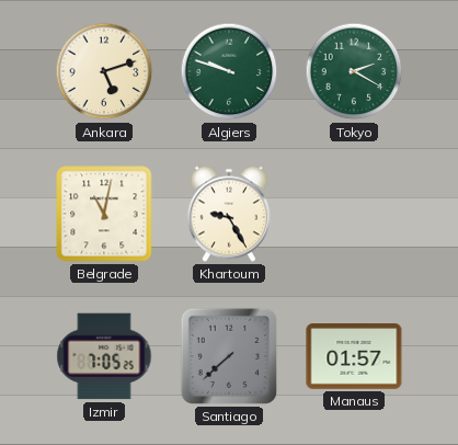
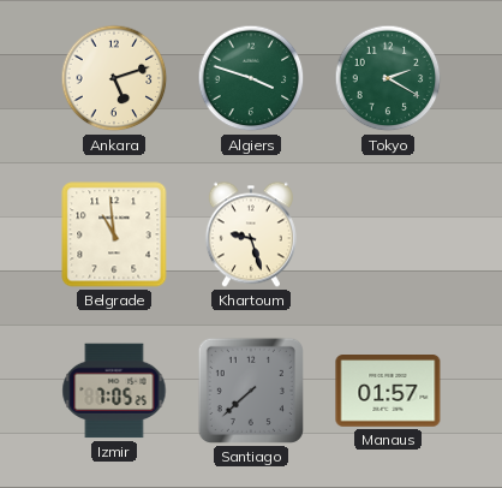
Algiers: 9:48 -> 3:48
Belgrade: 11:02 -> 10:59
Khartoum: 9:25 -> 9:27
